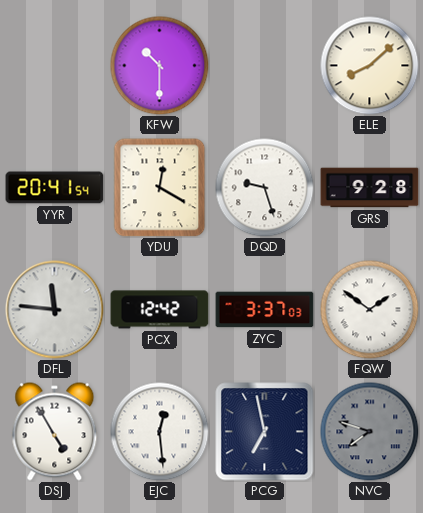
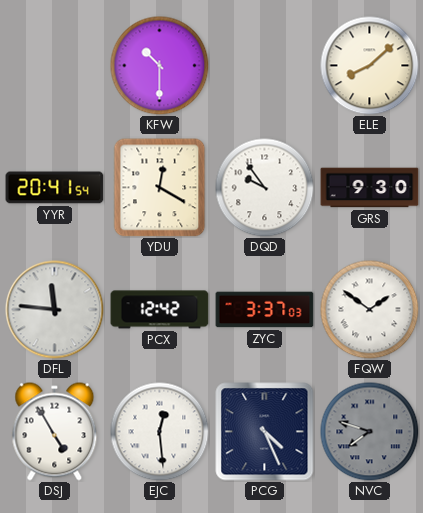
DQD: 9:27 -> 9:54
GRS: 9:28 -> 9:30
PCG: 6:58 -> 4:26
